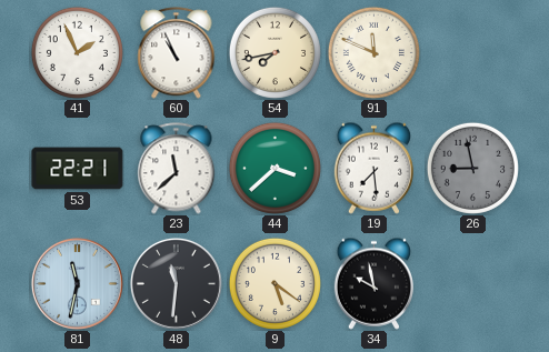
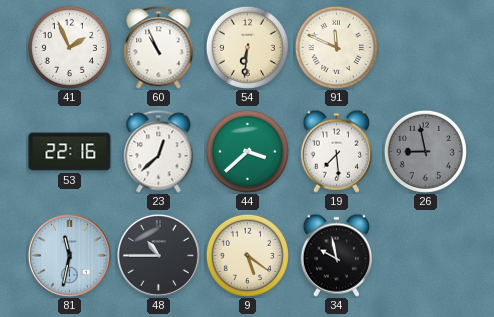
54: 7:43 -> 6:31
53: 22:21 -> 22:16
23: 11:38 -> 12:38
48: 11:31 -> 10:45
